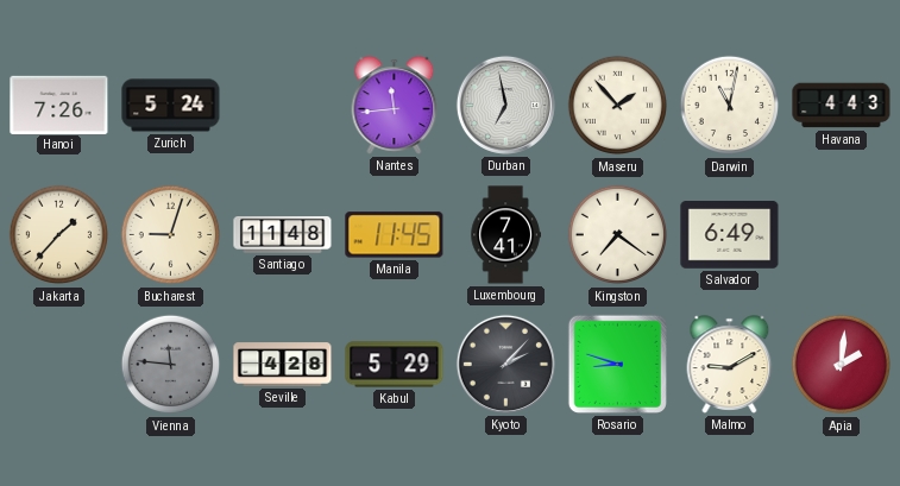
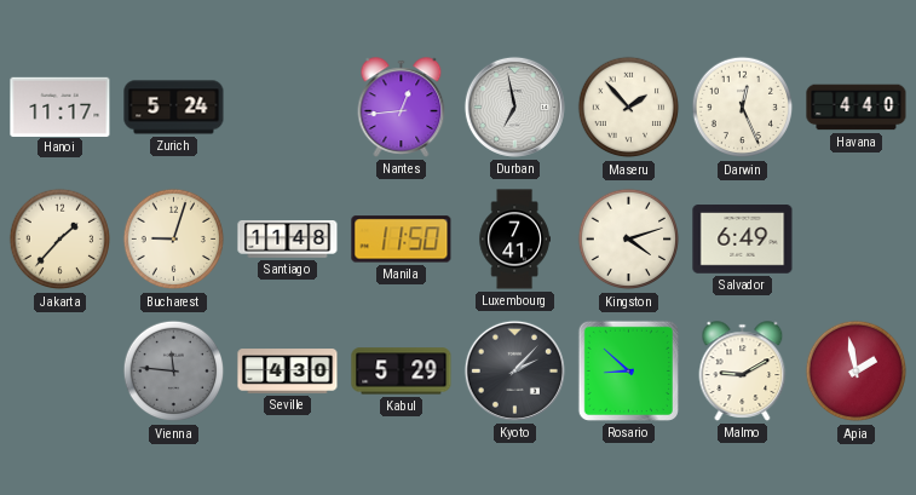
Hanoi: 7:26 -> 11:17
Nantes: 11:44 -> 12:44
Darwin: 11:02 -> 12:26
Havana: 4:43 -> 4:40
Manila: 11:45 -> 11:50
Kingston: 7:21 -> 4:12
Seville: 4:28 -> 4:30
Rosario: 8:48 -> 8:52
Apia: 2:01 -> 1:58
